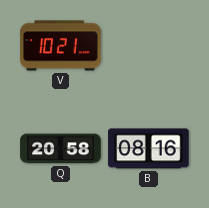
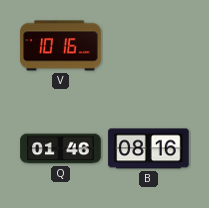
V: 10:21 -> 10:16
Q: 20:58 -> 01:46
